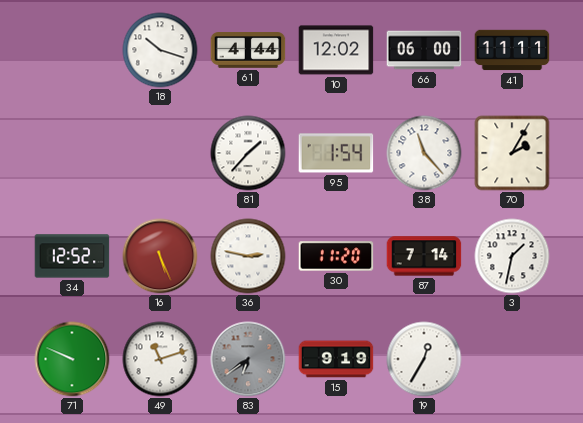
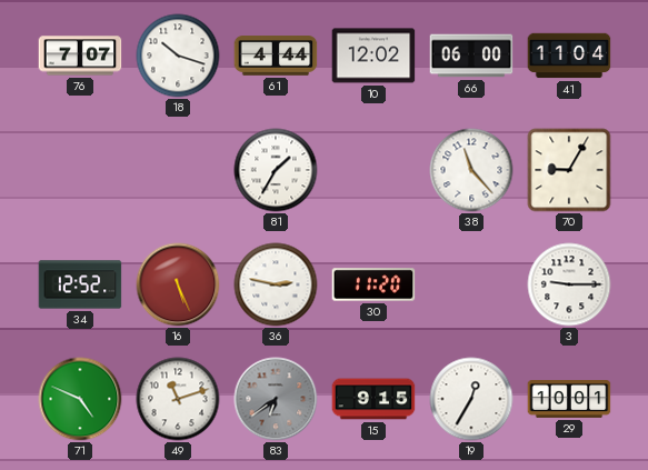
76: none -> 7:07
41: 11:11 -> 11:04
81: 1:37 -> 1:35
95: 1:54 -> none
70: 2:05 -> 9:05
87: 7:14 -> none
3: 1:32 -> 9:15
71: 9:49 -> 4:49
15: 9:19 -> 9:15
29: none -> 10:01
